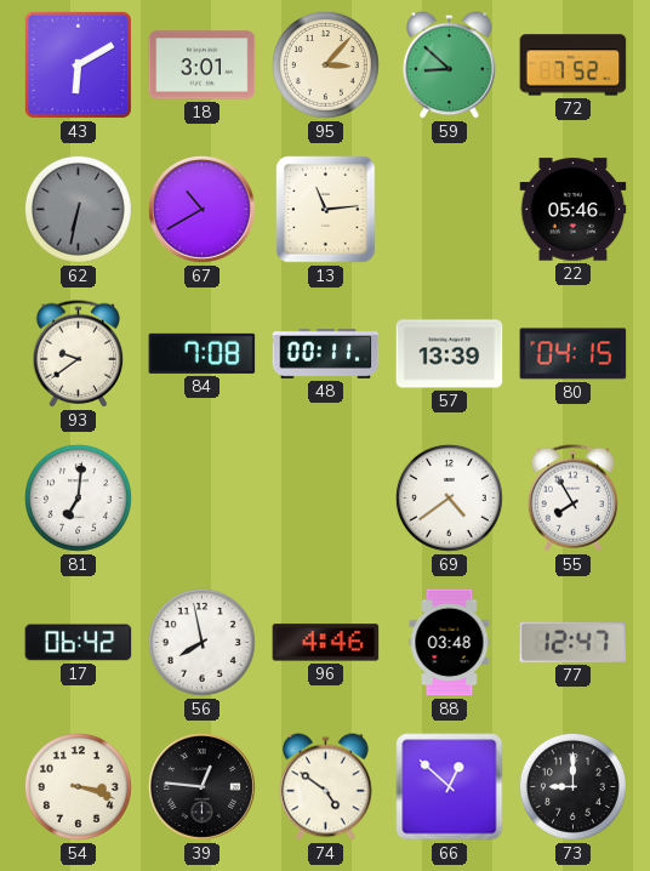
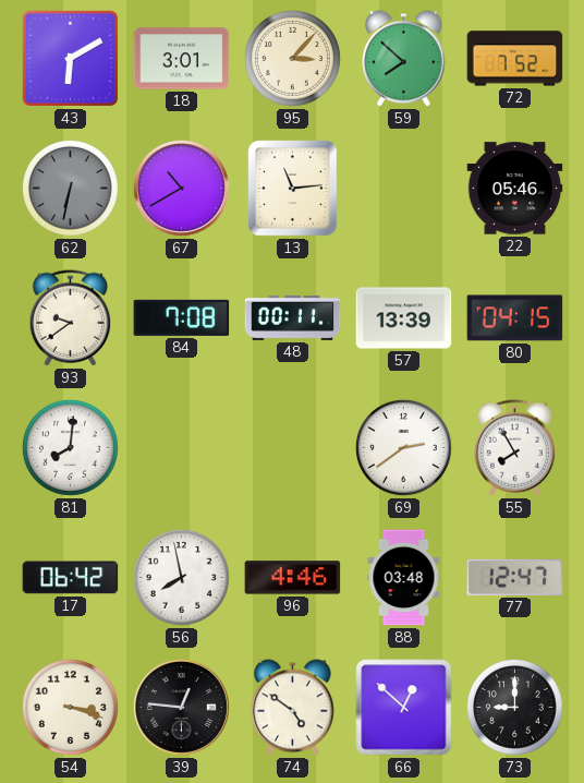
59: 8:52 -> 7:52
81: 7:01 -> 8:01
69: 4:39 -> 2:39
